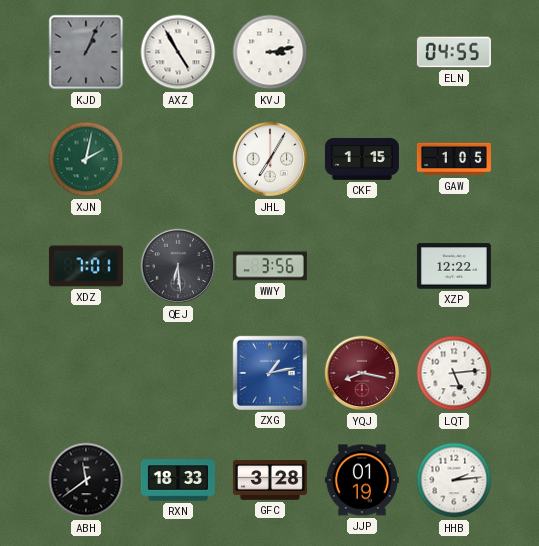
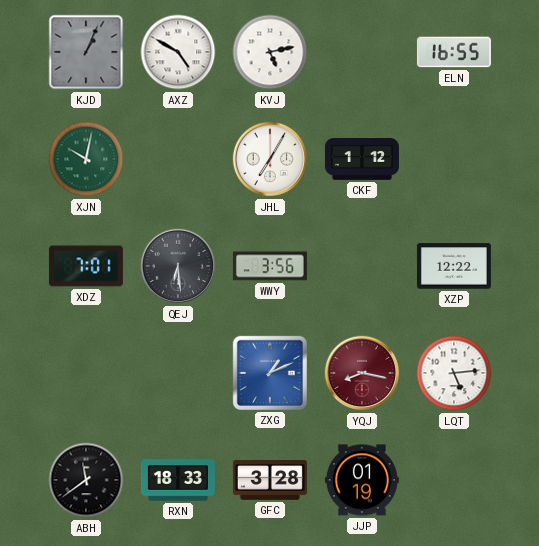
AXZ: 4:55 -> 4:50
KVJ: 3:13 -> 5:13
ELN: 04:55 -> 16:55
XJN: 2:02 -> 10:02
CKF: 1:15 -> 1:12
GAW: 1:05 -> none
ZXG: 1:13 -> 1:11
HHB: 2:14 -> none
